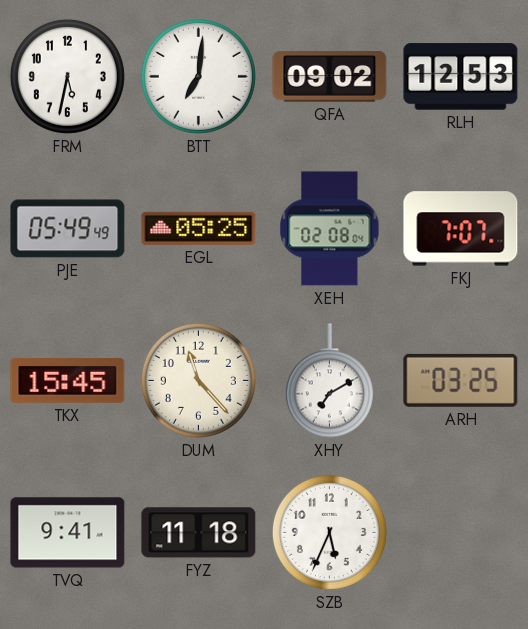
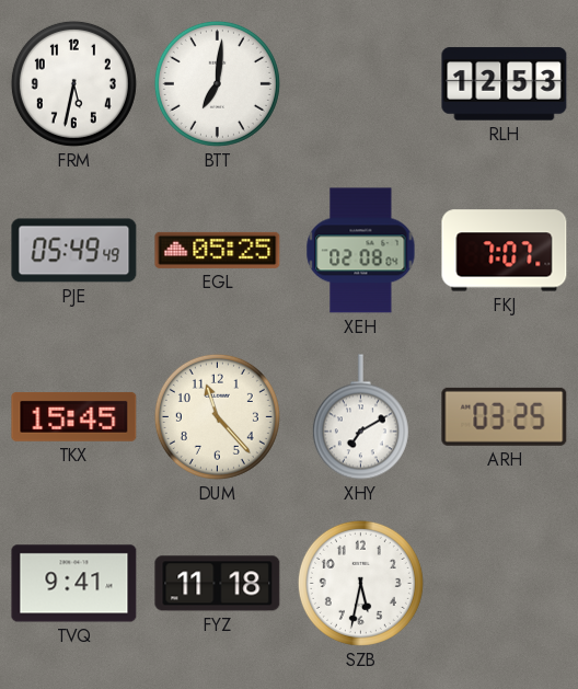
QFA: 09:02 -> none
SZB: 5:34 -> 5:32
